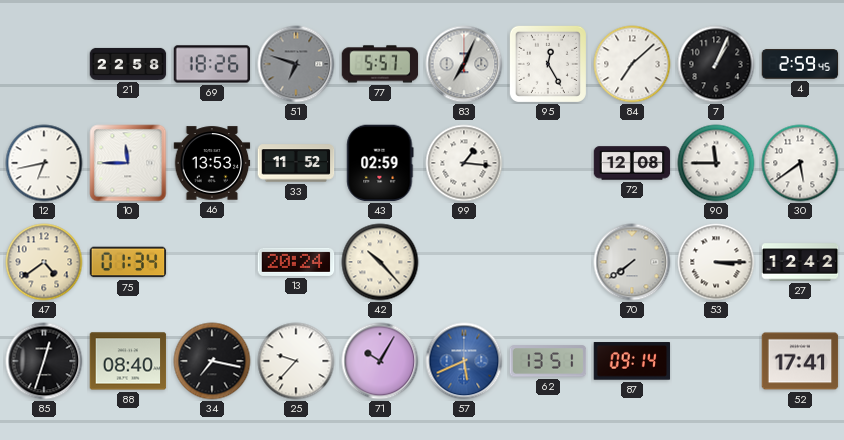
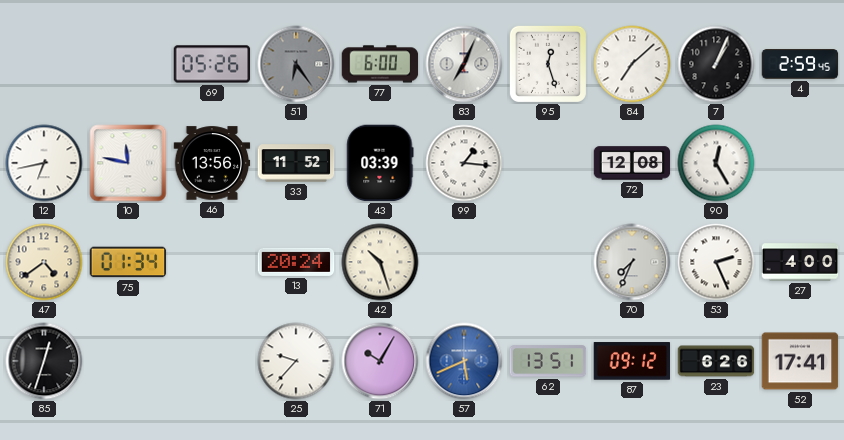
21: 22:58 -> none
69: 18:26 -> 05:26
51: 6:48 -> 6:24
77: 5:57 -> 6:00
95: 12:25 -> 12:27
10: 11:45 -> 11:47
46: 13:53 -> 13:56
43: 02:59 -> 03:39
90: 11:45 -> 12:25
30: 5:39 -> none
42: 10:23 -> 10:27
70: 7:39 -> 7:34
53: 3:15 -> 2:26
27: 12:42 -> 4:00
88: 08:40 -> none
34: 7:17 -> none
87: 09:14 -> 09:12
23: none -> 6:26
